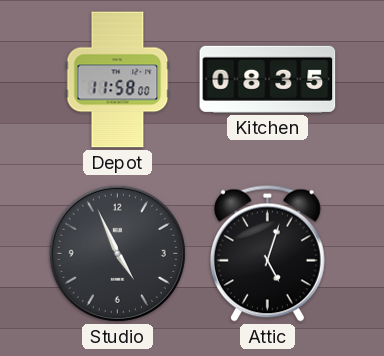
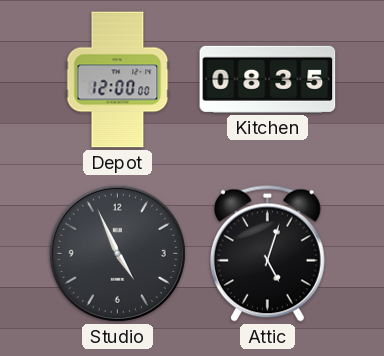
Depot: 11:58 -> 12:00
